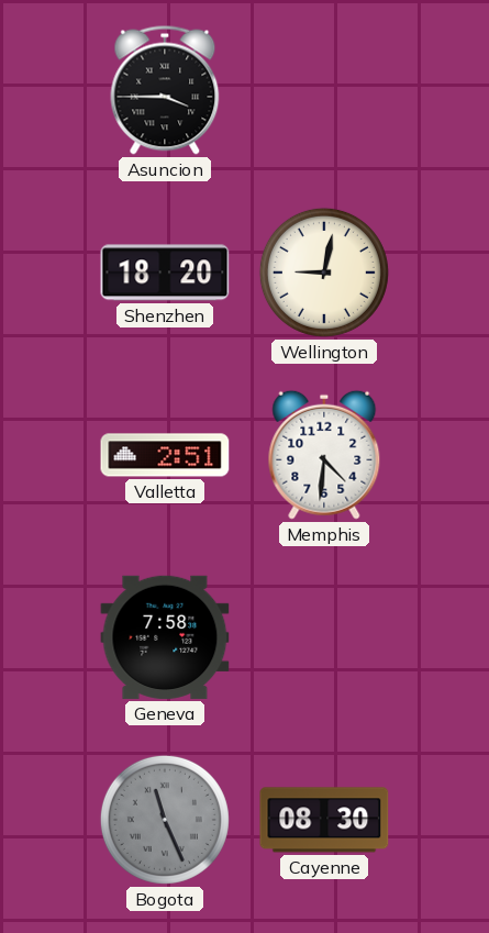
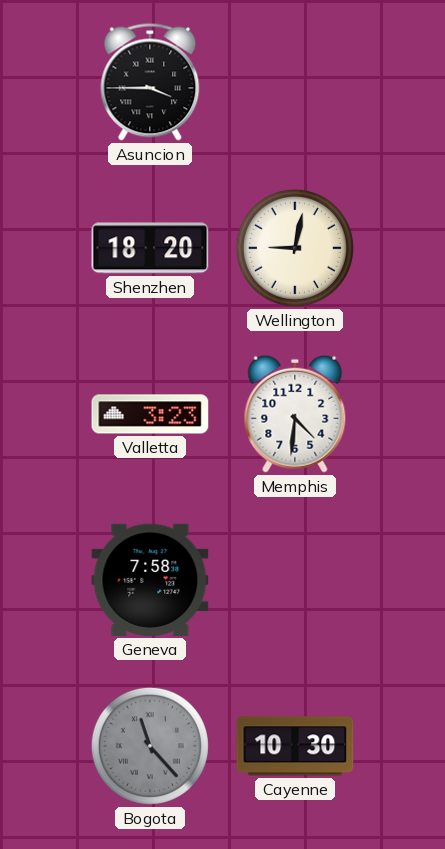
Valletta: 2:51 -> 3:23
Bogota: 11:26 -> 11:23
Cayenne: 08:30 -> 10:30
